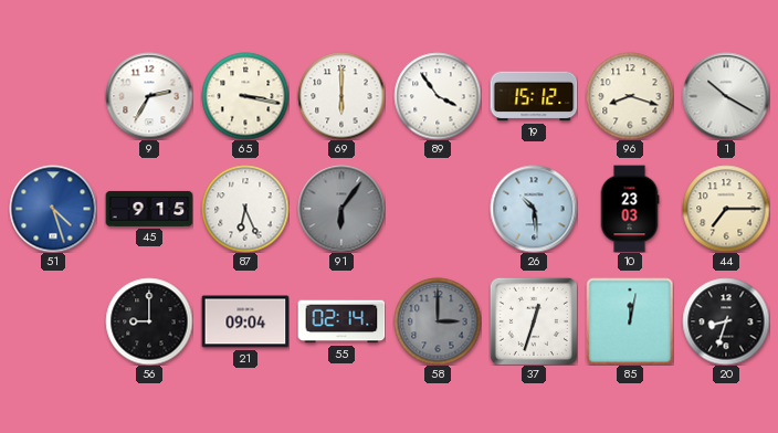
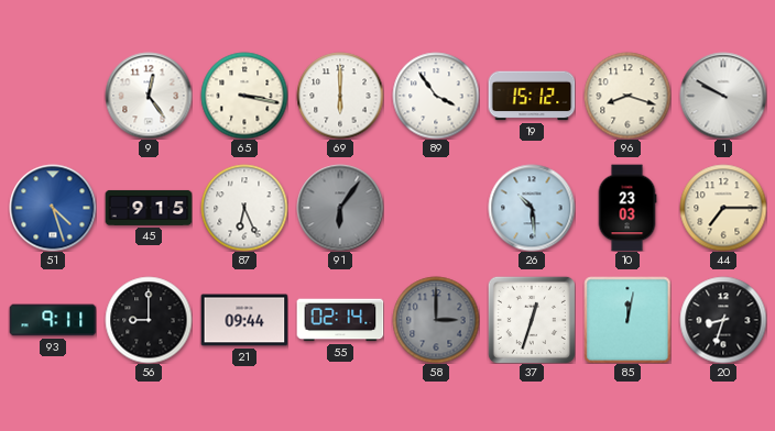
9: 2:35 -> 12:24
1: 10:20 -> 9:50
93: none -> 9:11
21: 09:04 -> 09:44
